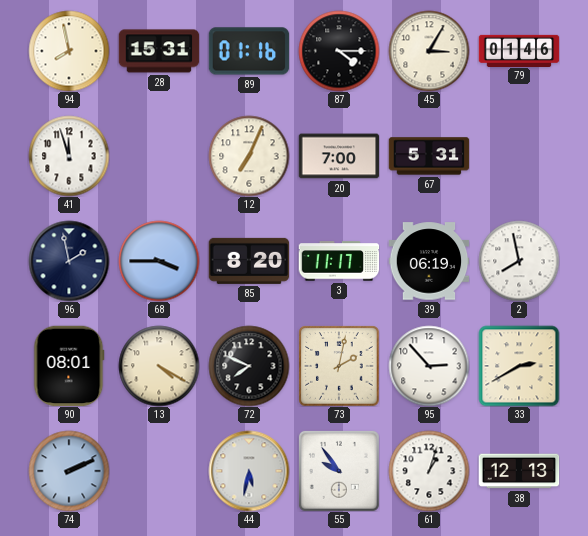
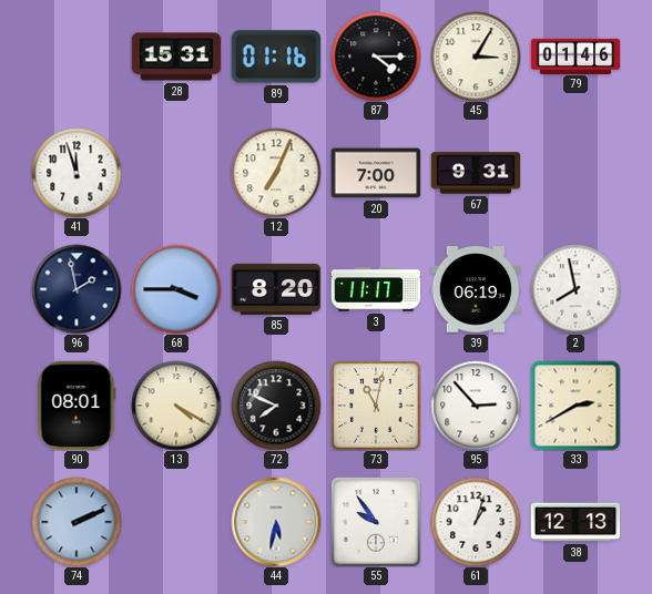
94: 7:58 -> none
67: 5:31 -> 9:31
73: 2:02 -> 11:02
